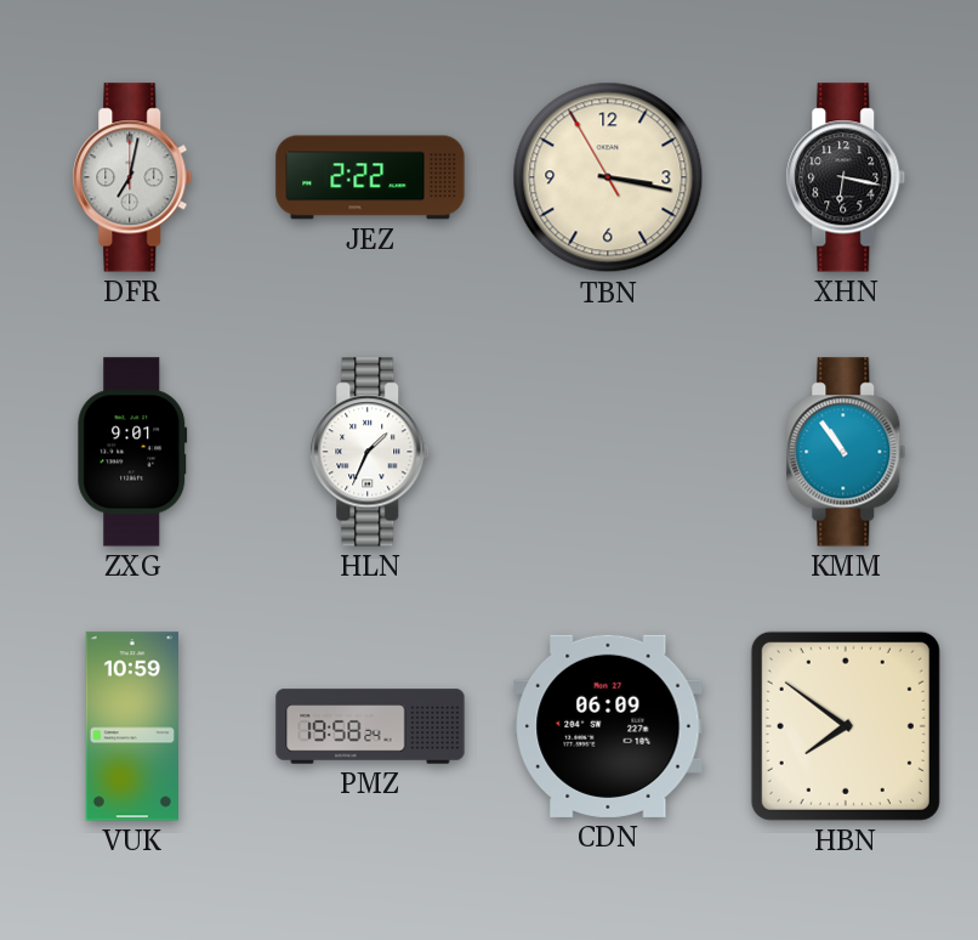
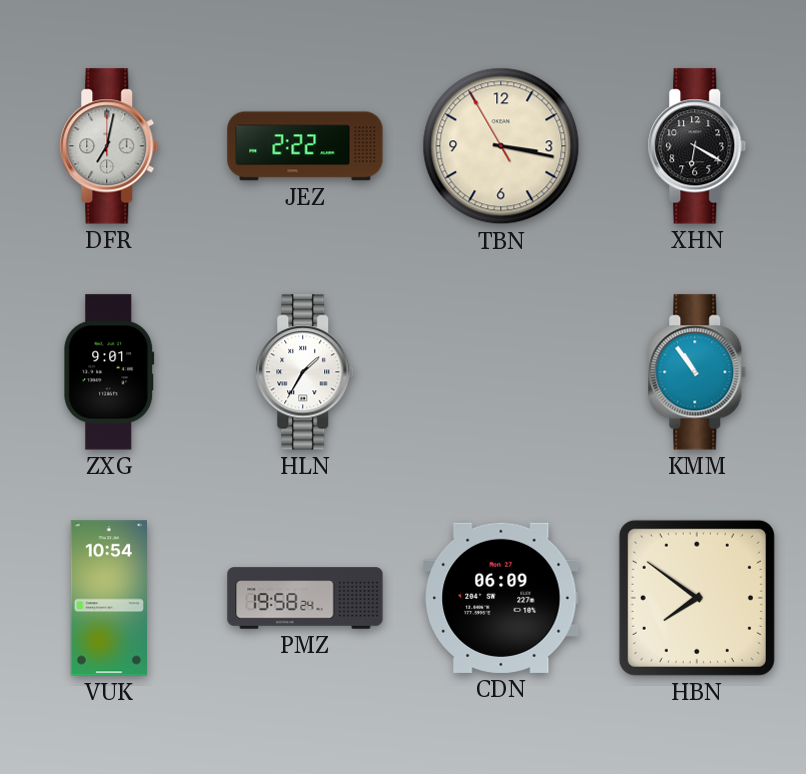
XHN: 6:17 -> 6:20
HLN: 1:34 -> 1:35
VUK: 10:59 -> 10:54
